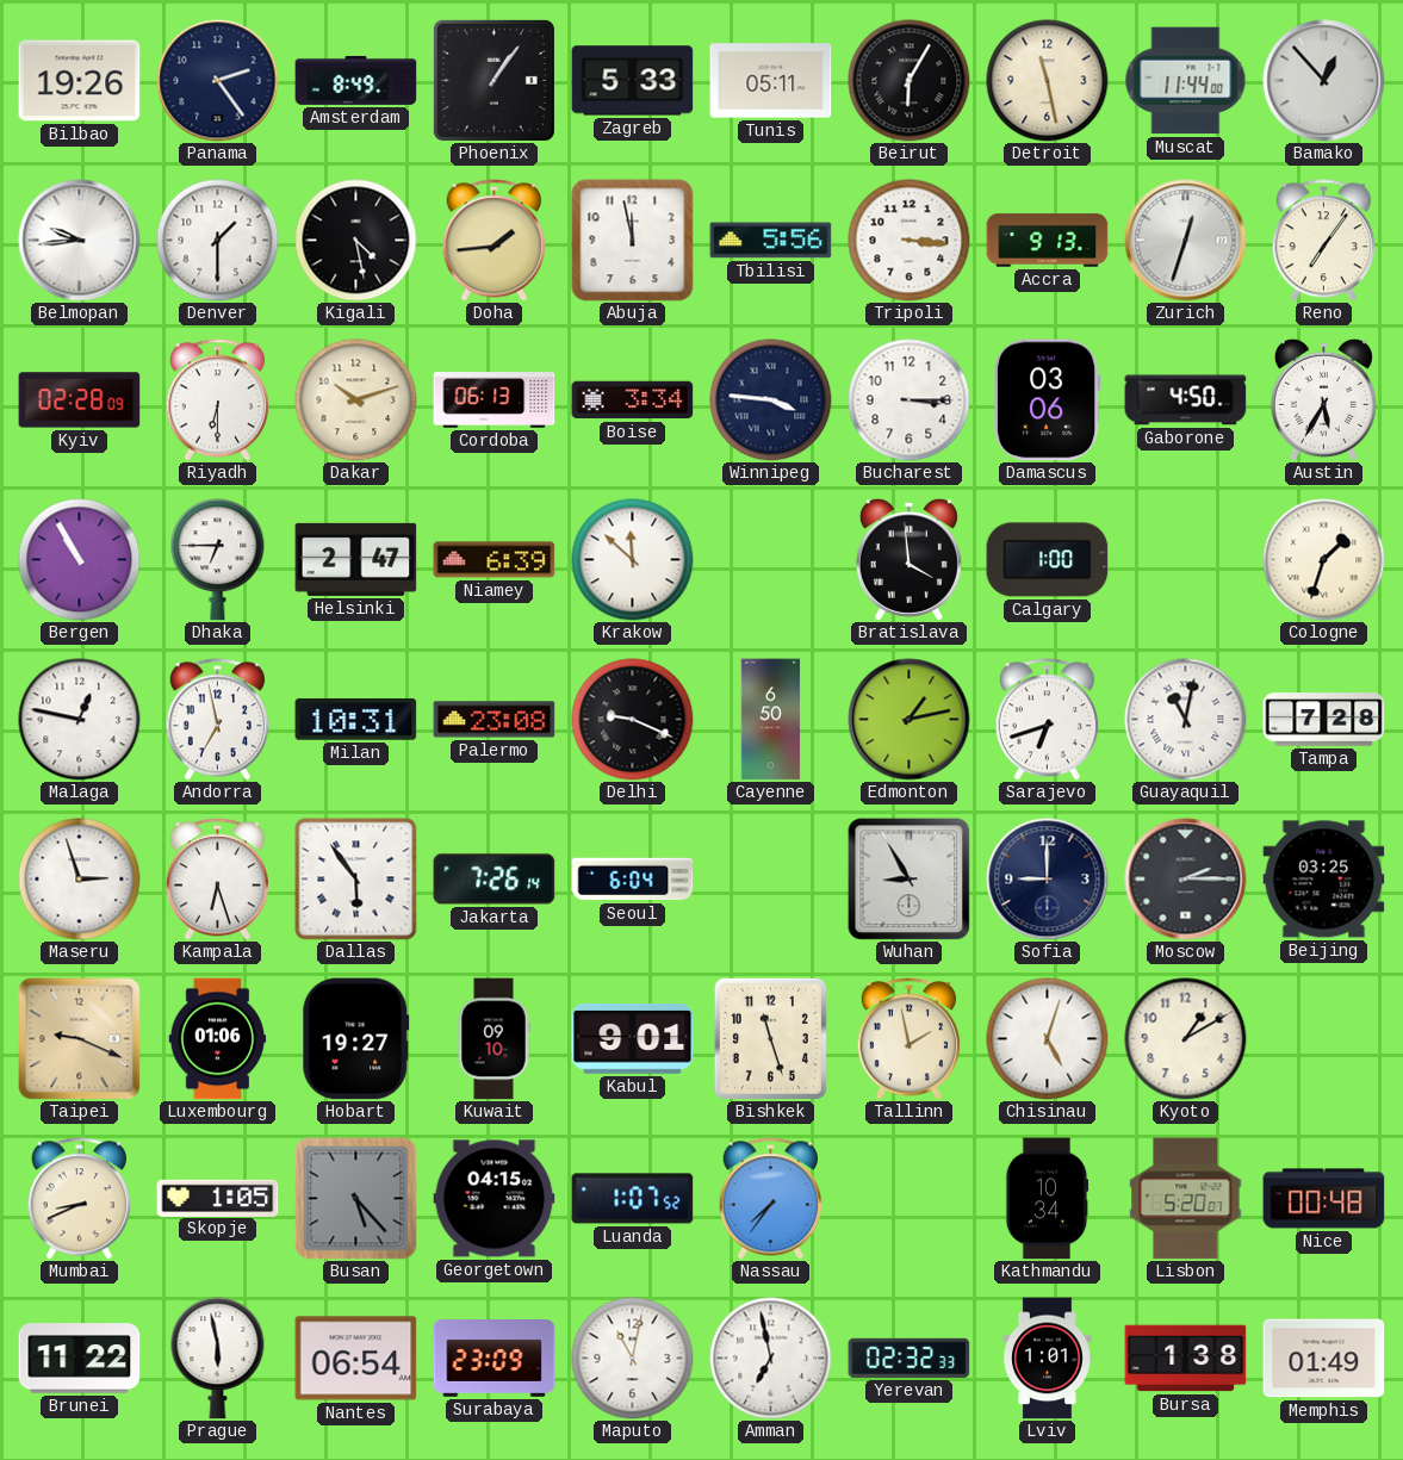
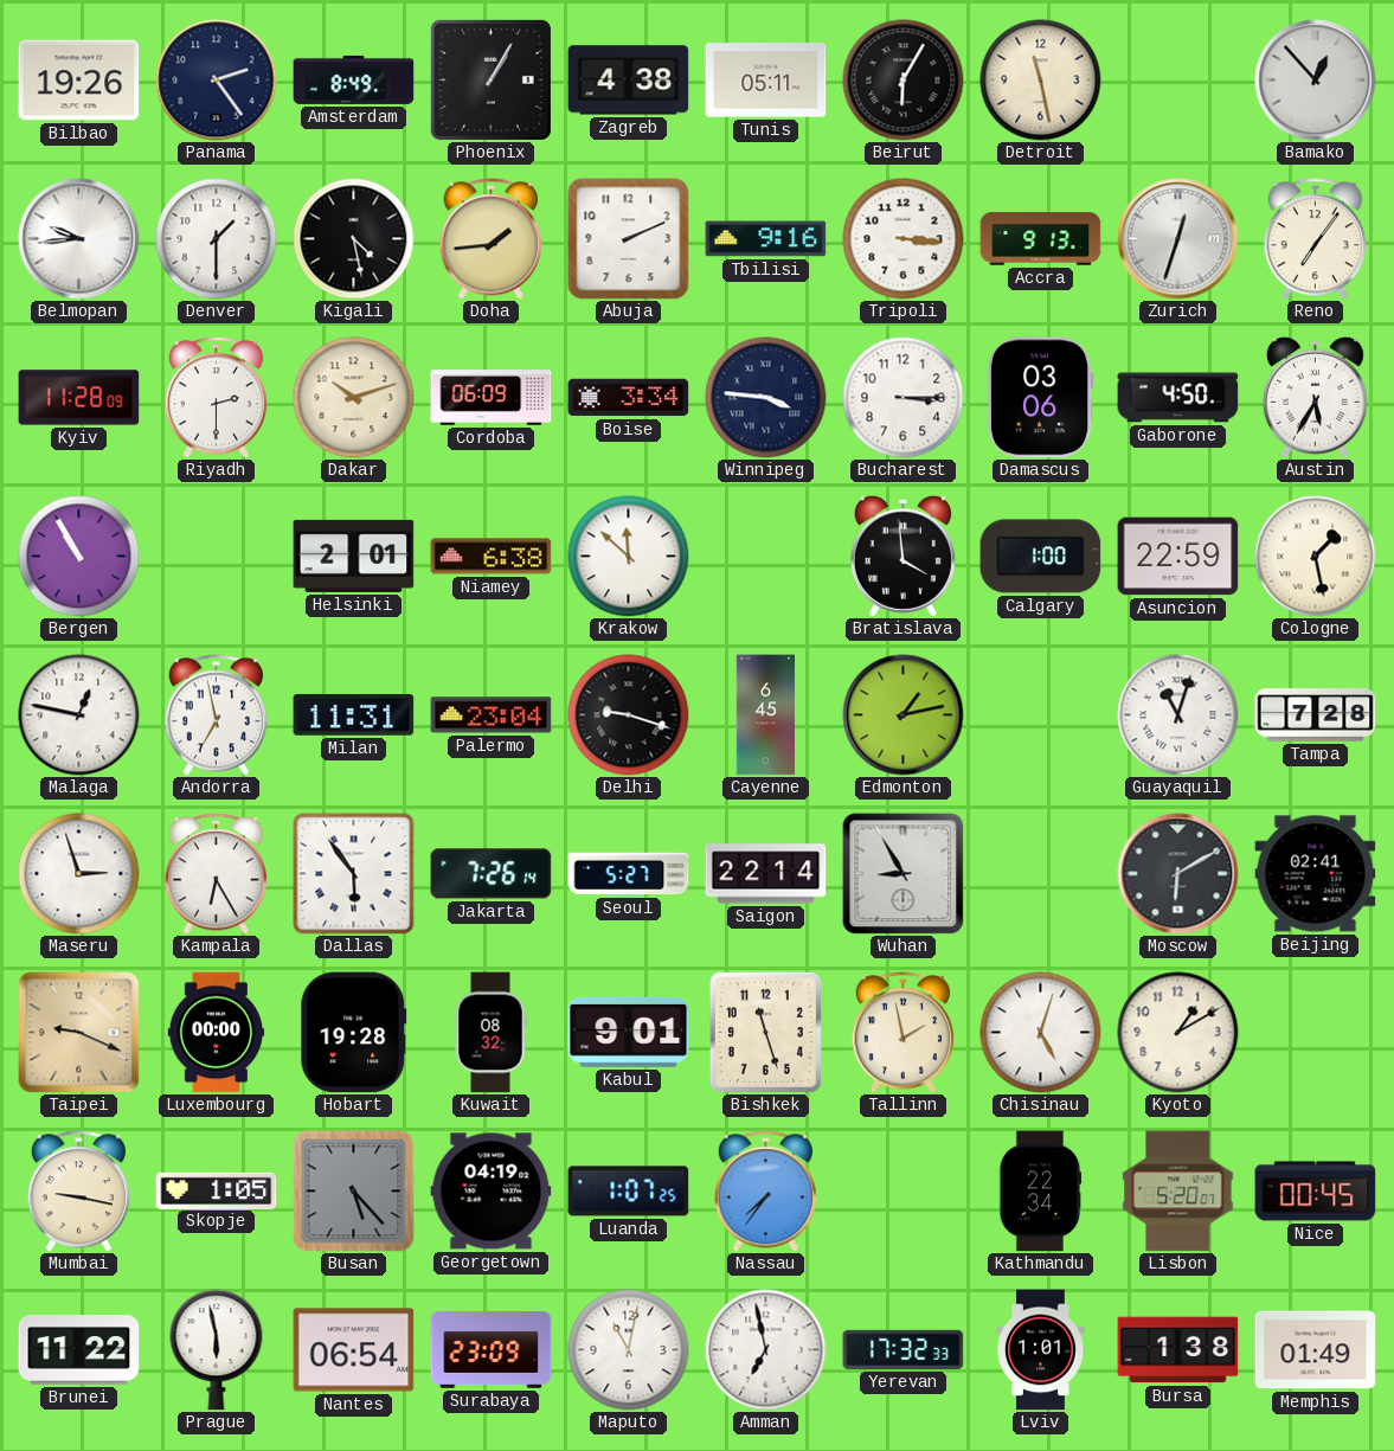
Phoenix: 1:06 -> 1:05
Zagreb: 5:33 -> 4:38
Muscat: 11:44 -> none
Abuja: 11:58 -> 2:11
Tbilisi: 5:56 -> 9:16
Kyiv: 02:28 -> 11:28
Riyadh: 6:30 -> 2:30
Cordoba: 06:13 -> 06:09
Dhaka: 6:45 -> none
Helsinki: 2:47 -> 2:01
Niamey: 6:39 -> 6:38
Asuncion: none -> 22:59
Cologne: 1:33 -> 1:28
Milan: 10:31 -> 11:31
Palermo: 23:08 -> 23:04
Delhi: 9:19 -> 9:18
Cayenne: 6:50 -> 6:45
Sarajevo: 6:42 -> none
Guayaquil: 11:02 -> 11:03
Kampala: 6:27 -> 6:25
Seoul: 6:04 -> 5:27
Saigon: none -> 22:14
Sofia: 9:00 -> none
Moscow: 2:15 -> 6:10
Beijing: 03:25 -> 02:41
Luxembourg: 01:06 -> 00:00
Hobart: 19:27 -> 19:28
Kuwait: 09:10 -> 08:32
Mumbai: 8:41 -> 9:17
Georgetown: 04:15 -> 04:19
Luanda: 1:07:52 -> 1:07:25
Kathmandu: 10:34 -> 22:34
Nice: 00:48 -> 00:45
Yerevan: 02:32 -> 17:32
